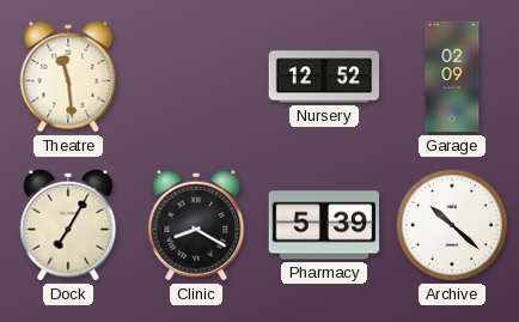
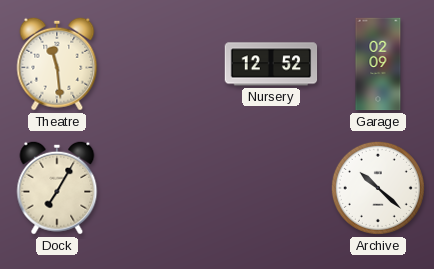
Clinic: 8:20 -> none
Pharmacy: 5:39 -> none
